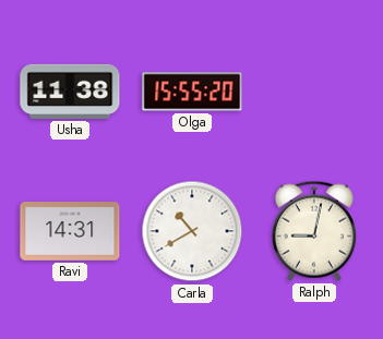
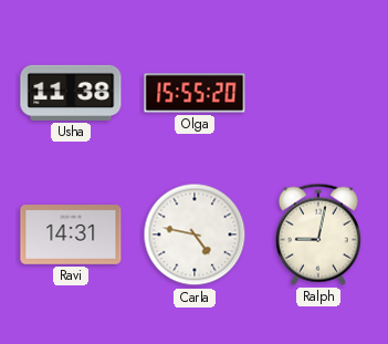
Carla: 10:40 -> 4:47
